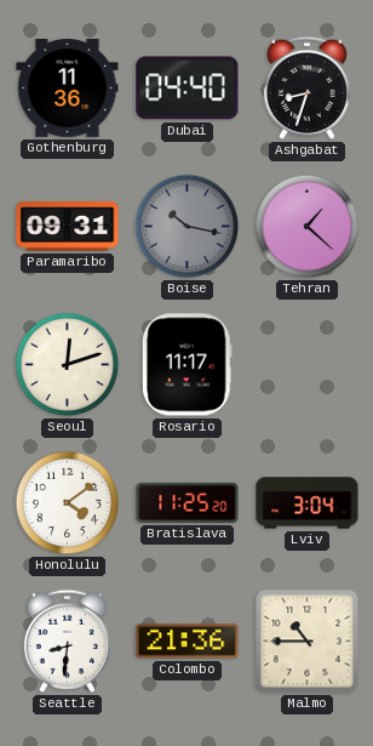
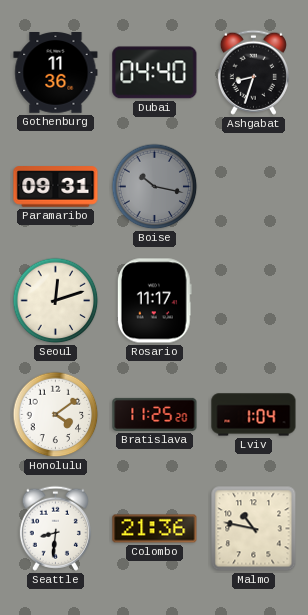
Tehran: 1:22 -> none
Lviv: 3:04 -> 1:04
Malmo: 10:45 -> 10:47
